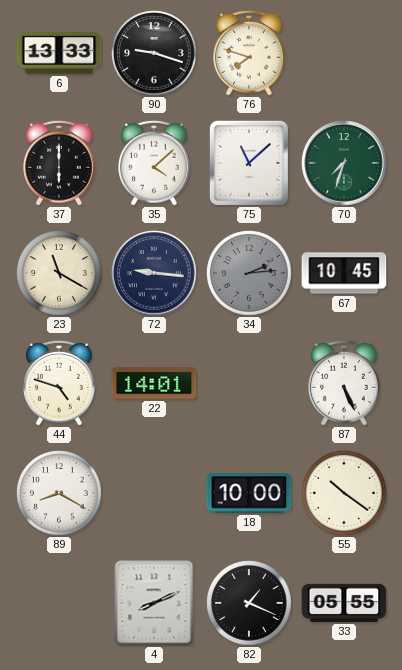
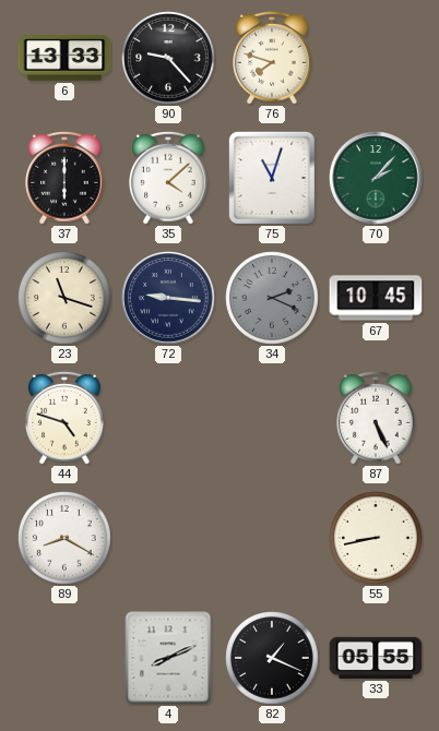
90: 9:18 -> 9:23
75: 11:08 -> 11:03
70: 7:33 -> 2:07
23: 11:20 -> 11:18
34: 2:14 -> 2:19
22: 14:01 -> none
18: 10:00 -> none
55: 10:21 -> 8:43
